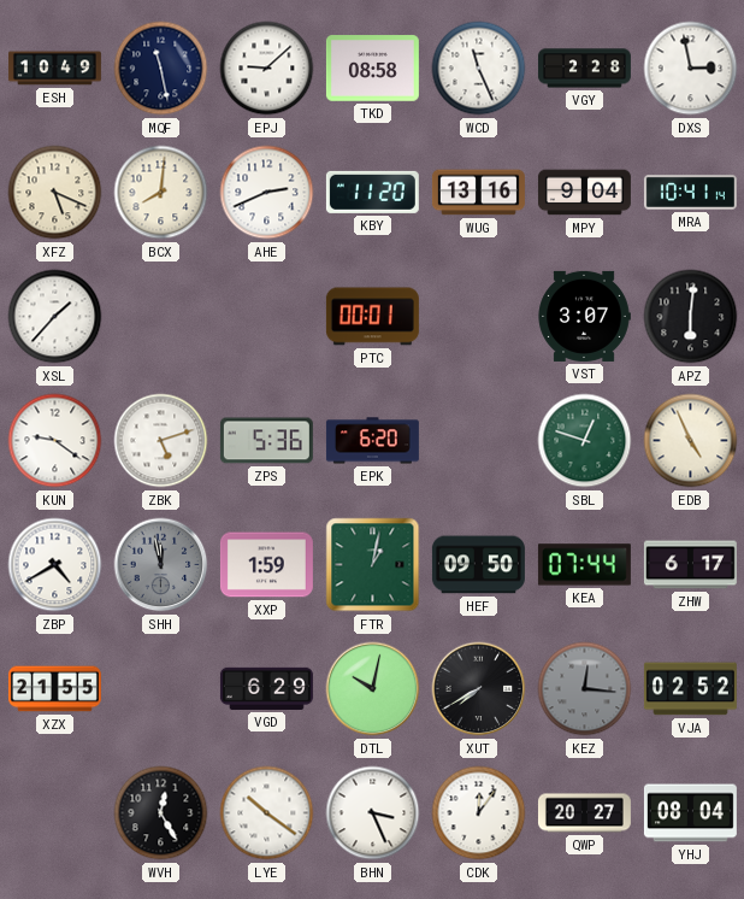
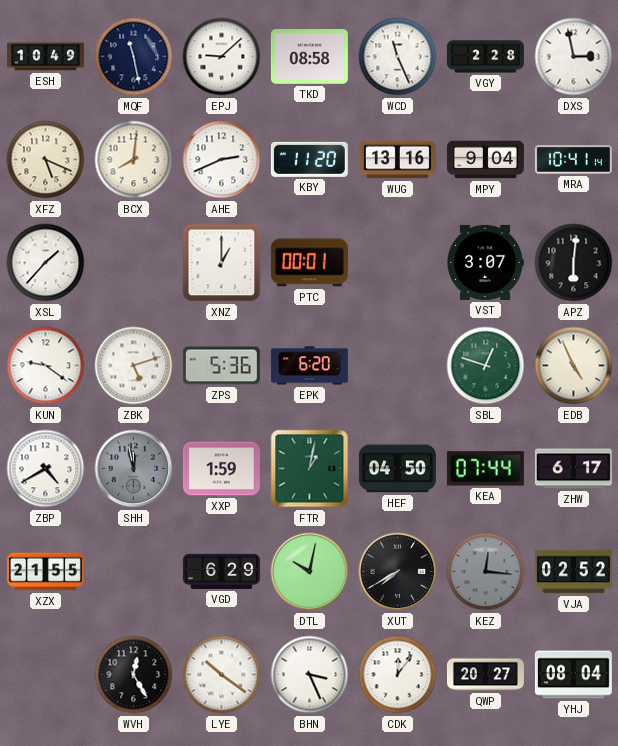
XNZ: none -> 1:00
HEF: 09:50 -> 04:50
